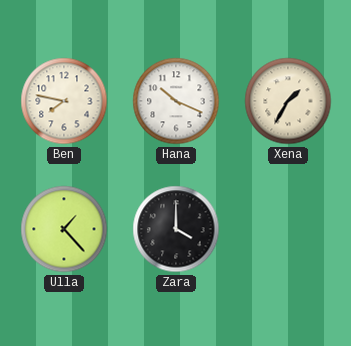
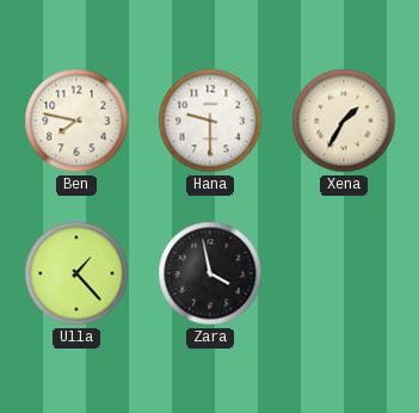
Hana: 10:19 -> 9:30
Zara: 4:00 -> 3:58
